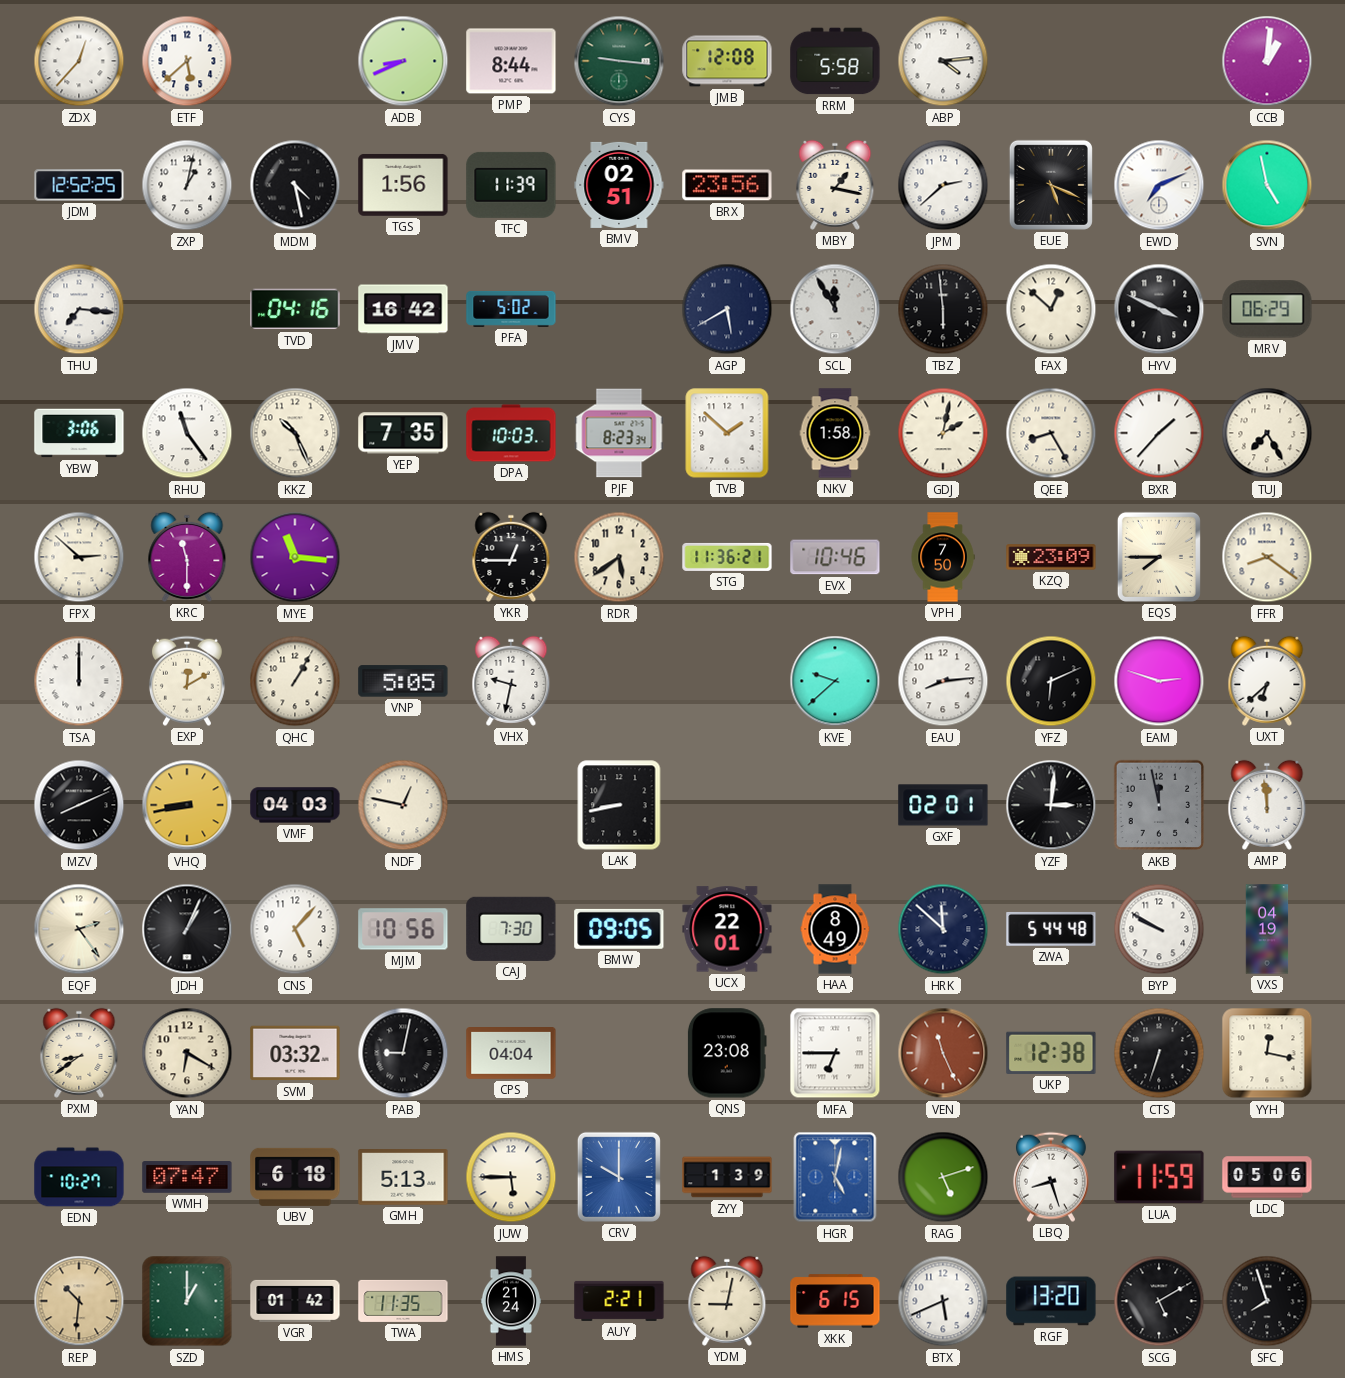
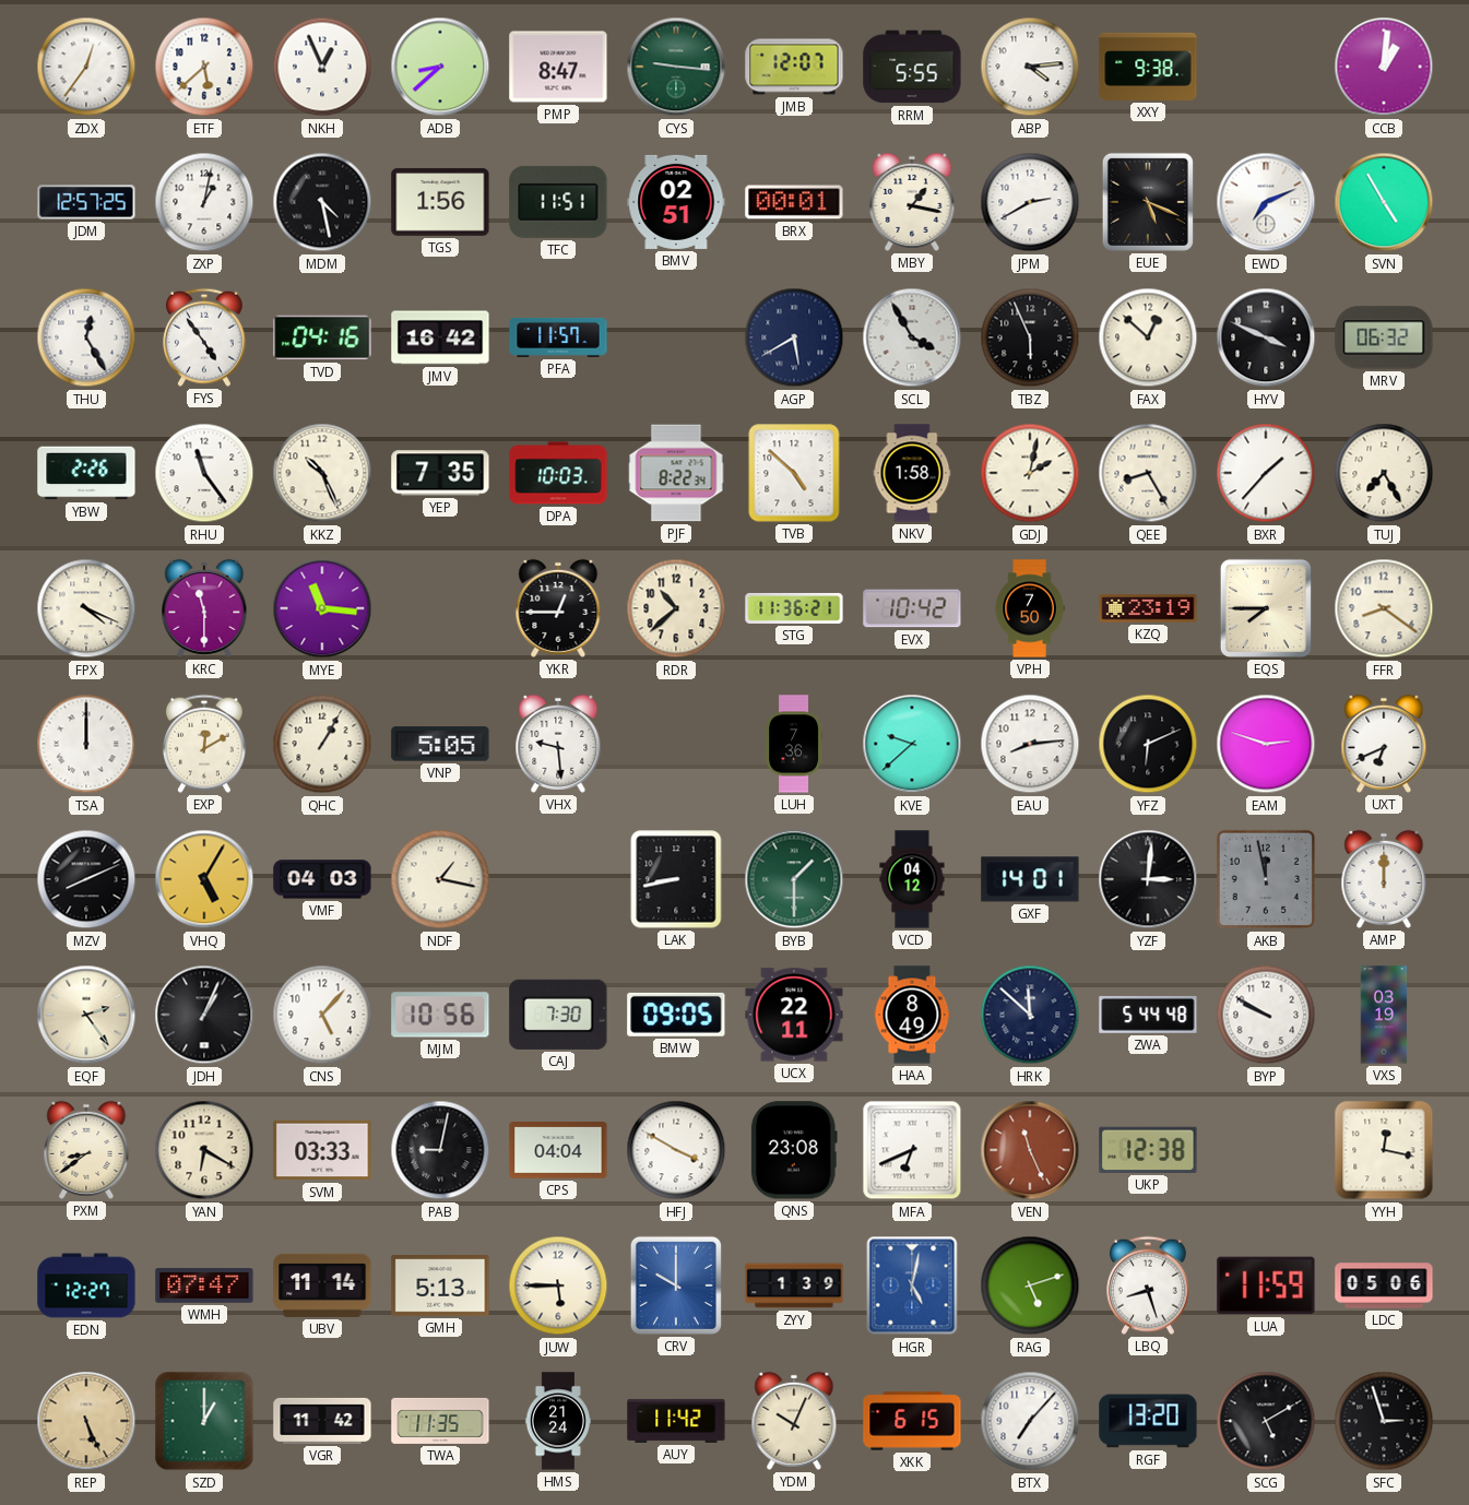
ZDX: 12:37 -> 12:36
NKH: none -> 12:56
ADB: 8:41 -> 8:38
PMP: 8:44 -> 8:47
JMB: 12:08 -> 12:07
RRM: 5:58 -> 5:55
XXY: none -> 9:38
JDM: 12:52 -> 12:57
TFC: 11:39 -> 11:51
BRX: 23:56 -> 00:01
JPM: 2:38 -> 2:40
SVN: 4:58 -> 4:55
THU: 7:16 -> 12:25
FYS: none -> 4:54
PFA: 5:02 -> 11:57
SCL: 11:55 -> 3:55
TBZ: 5:59 -> 5:56
MRV: 06:29 -> 06:32
YBW: 3:06 -> 2:26
PJF: 8:23 -> 8:22
TVB: 1:52 -> 4:52
FPX: 2:52 -> 4:19
RDR: 5:39 -> 10:38
EVX: 10:46 -> 10:42
KZQ: 23:09 -> 23:19
VHX: 9:32 -> 9:29
LUH: none -> 7:36
UXT: 6:38 -> 6:41
VHQ: 8:43 -> 5:05
NDF: 12:47 -> 1:17
BYB: none -> 1:30
VCD: none -> 04:12
GXF: 02:01 -> 14:01
AMP: 11:59 -> 12:00
UCX: 22:01 -> 22:11
VXS: 04:19 -> 03:19
SVM: 03:32 -> 03:33
HFJ: none -> 3:50
MFA: 6:45 -> 6:41
CTS: 6:33 -> none
EDN: 10:27 -> 12:27
UBV: 6:18 -> 11:14
REP: 10:31 -> 5:26
VGR: 01:42 -> 11:42
AUY: 2:21 -> 11:42
YDM: 9:02 -> 10:04
BTX: 5:41 -> 7:07
SFC: 7:57 -> 2:57
